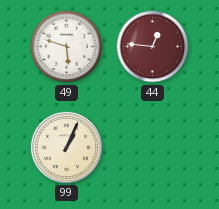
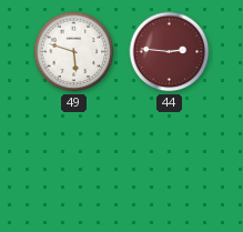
44: 12:46 -> 2:46
99: 1:04 -> none
